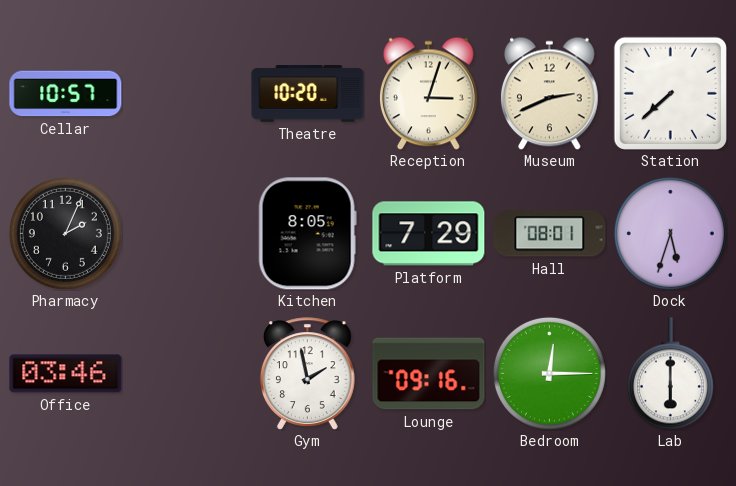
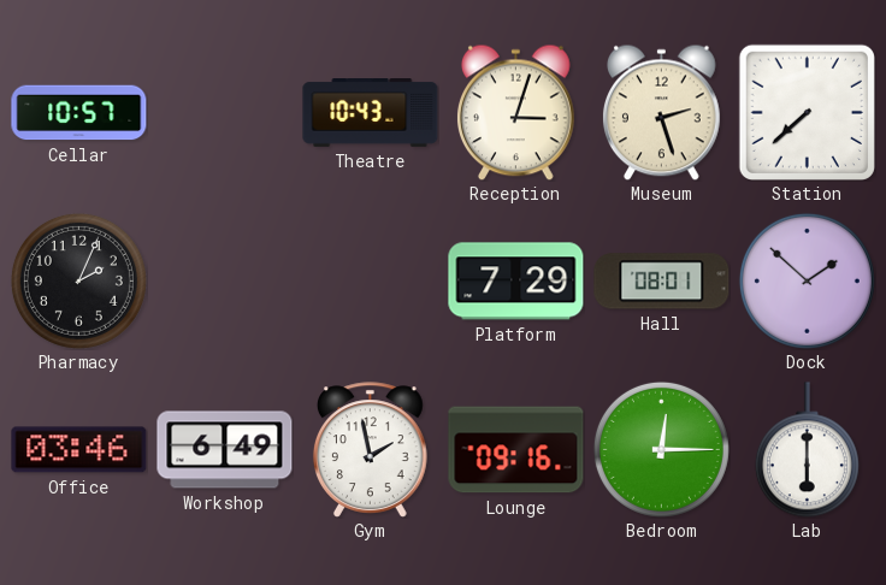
Theatre: 10:20 -> 10:43
Museum: 2:41 -> 2:27
Kitchen: 8:05 -> none
Dock: 5:33 -> 1:52
Workshop: none -> 6:49
